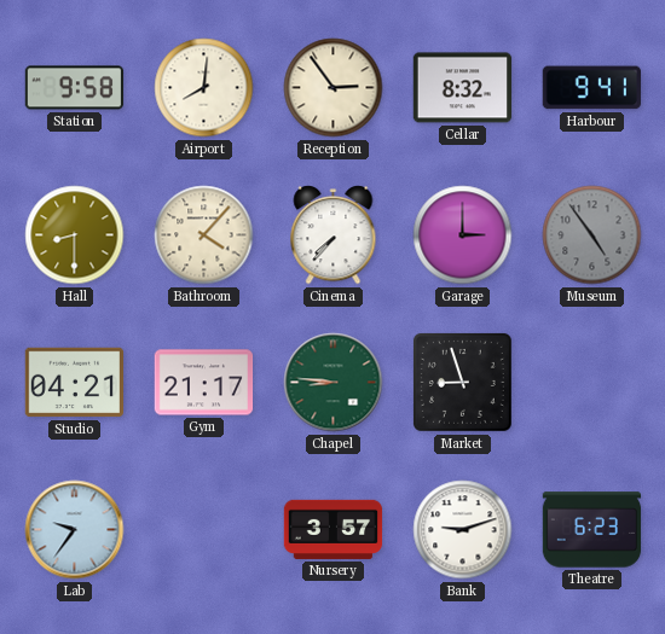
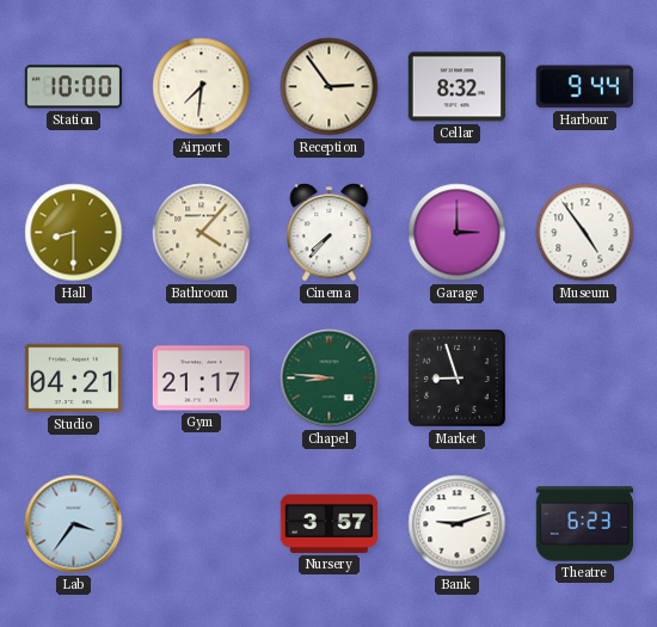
Station: 9:58 -> 10:00
Airport: 8:01 -> 7:31
Harbour: 9:41 -> 9:44
Museum dial: grey -> white
Lab: 9:36 -> 3:36
